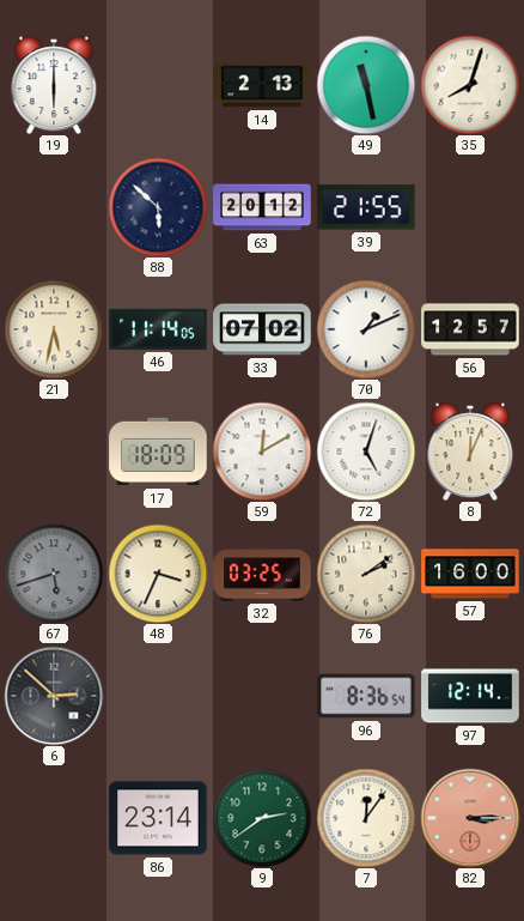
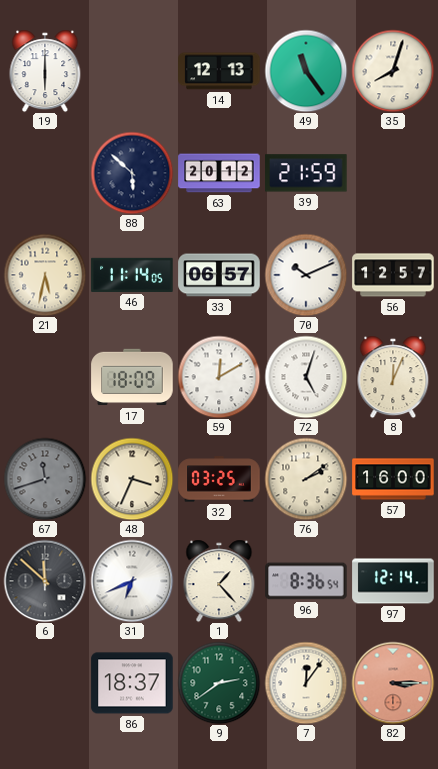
14: 2:13 -> 12:13
49: 11:28 -> 11:24
39: 21:55 -> 21:59
33: 07:02 -> 06:57
70: 1:11 -> 10:11
67: 5:42 -> 11:42
6: 2:52 -> 11:52
31: none -> 6:41
1: none -> 1:23
86: 23:14 -> 18:37
